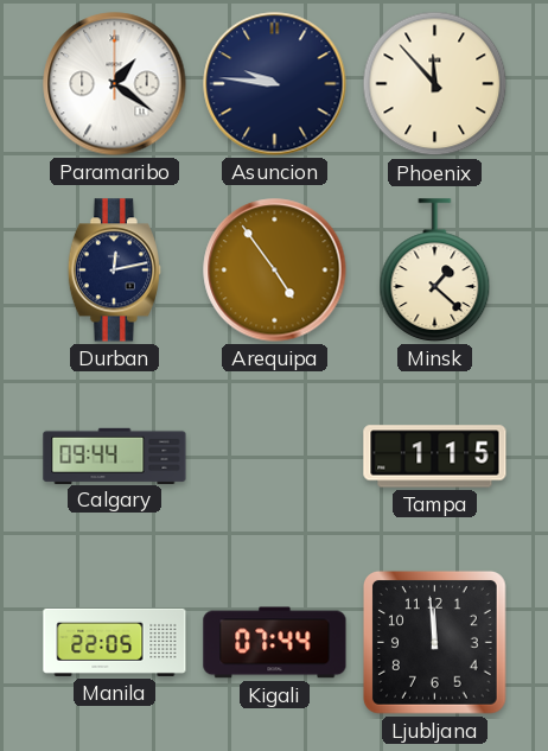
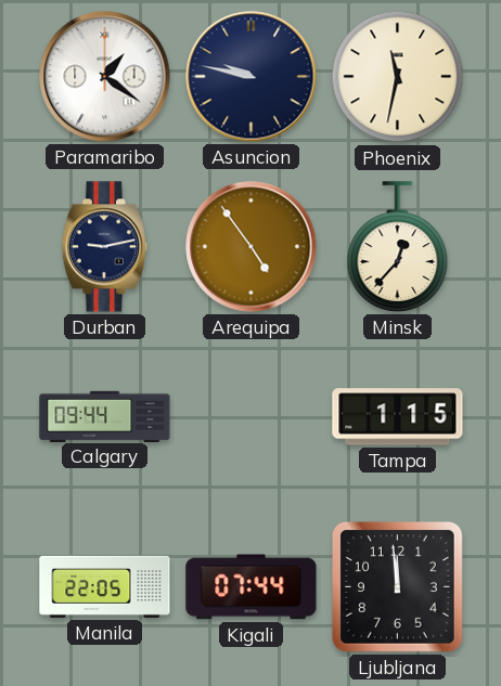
Asuncion: 9:46 -> 9:47
Phoenix: 11:53 -> 11:32
Durban: 12:13 -> 9:13
Minsk: 1:22 -> 12:37
